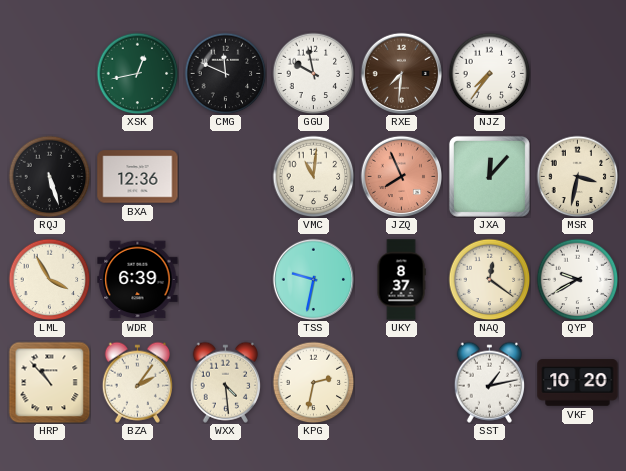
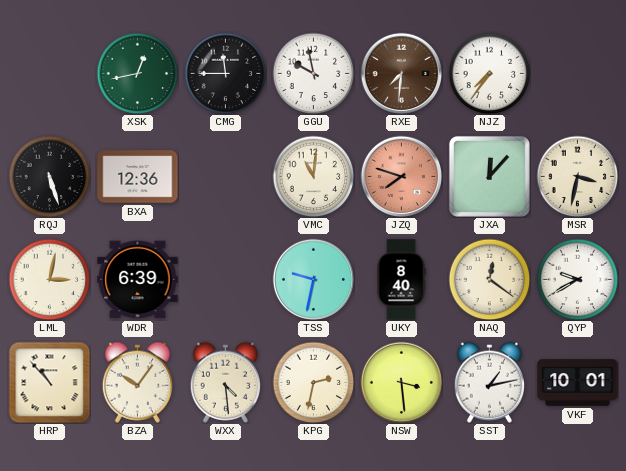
CMG: 11:49 -> 11:45
JZQ: 7:56 -> 7:48
LML: 3:55 -> 3:02
UKY: 8:37 -> 8:40
BZA: 2:06 -> 10:06
NSW: none -> 3:29
VKF: 10:20 -> 10:01
